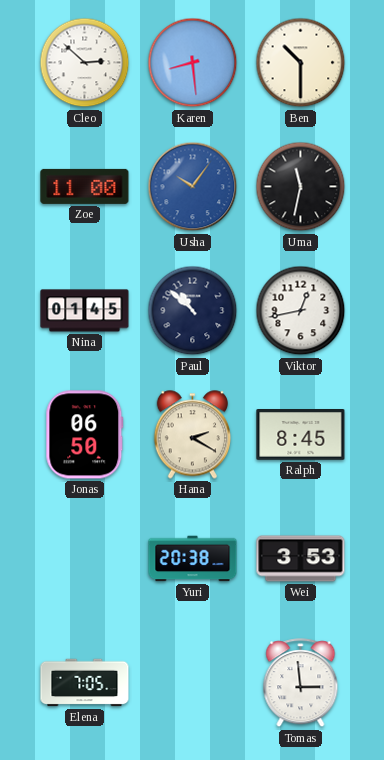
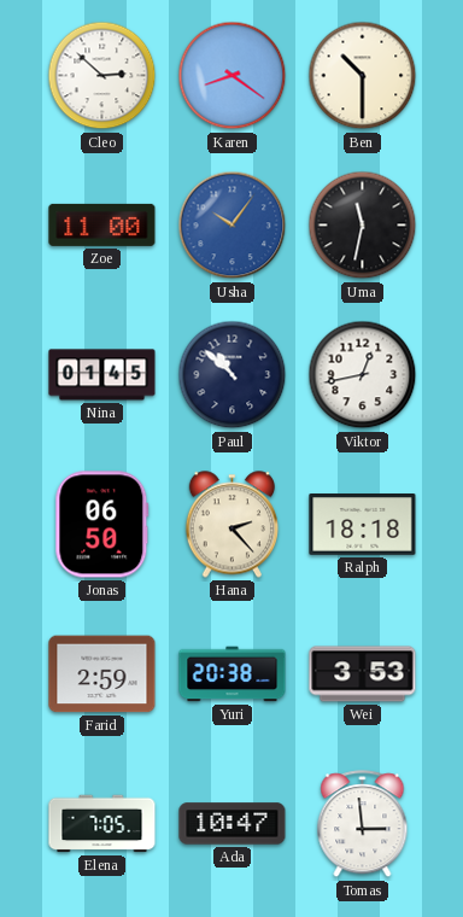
Karen: 8:29 -> 8:21
Hana: 2:20 -> 2:23
Ralph: 8:45 -> 18:18
Farid: none -> 2:59
Ada: none -> 10:47
